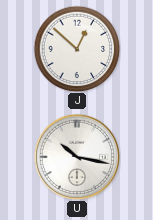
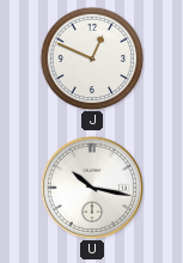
J: 12:52 -> 12:49
